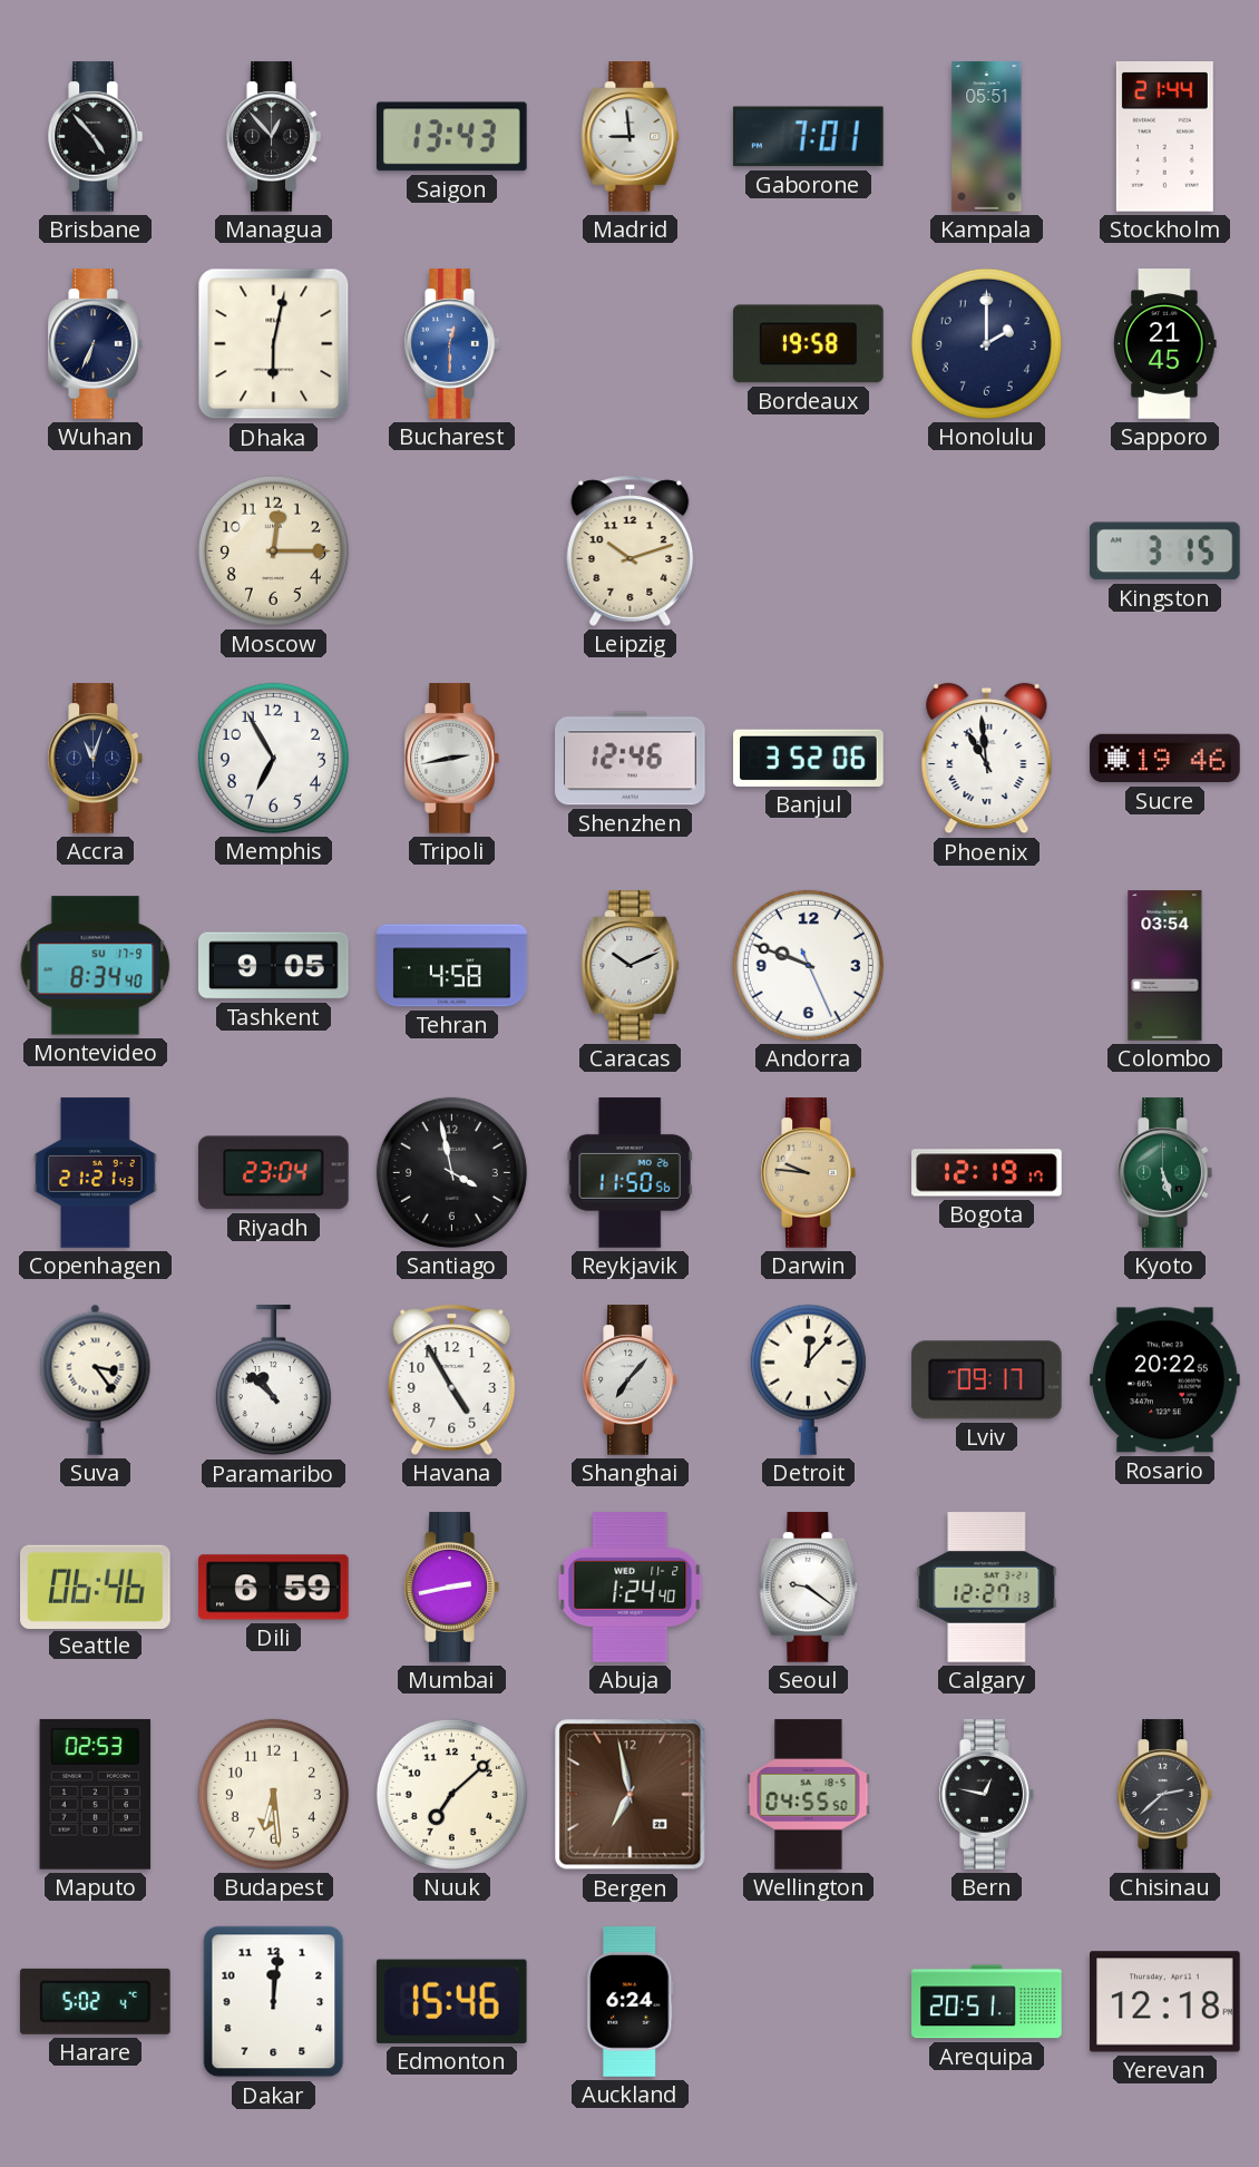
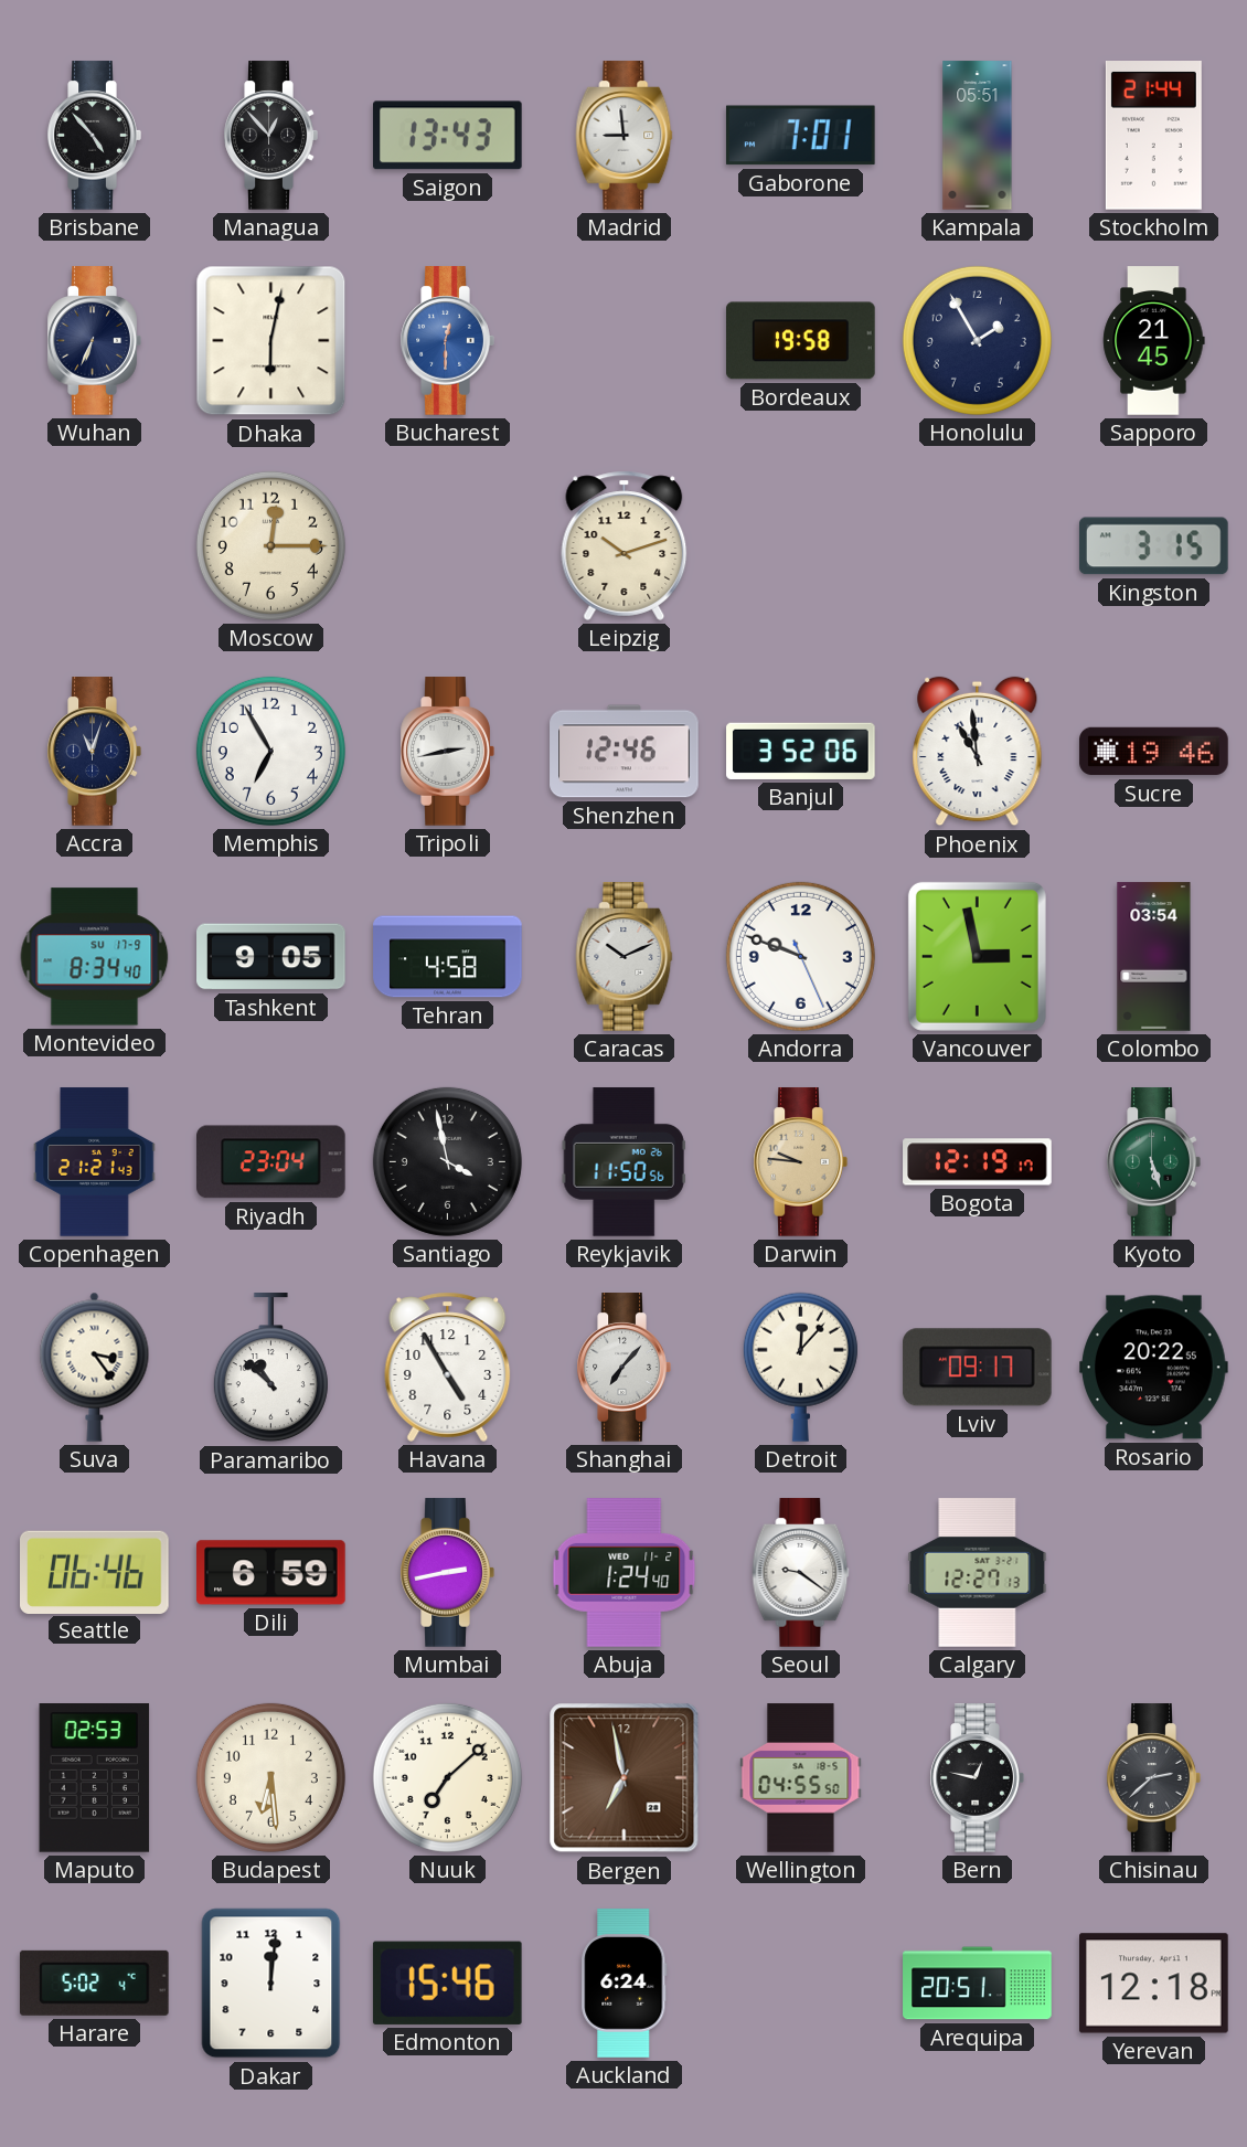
Honolulu: 2:00 -> 1:55
Vancouver: none -> 2:58
